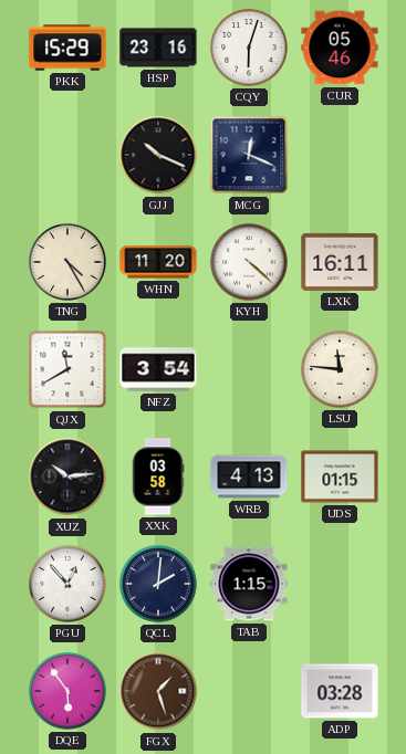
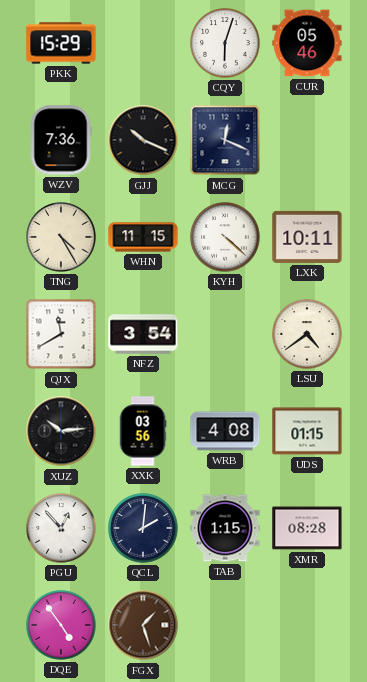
HSP: 23:16 -> none
WZV: none -> 7:36
WHN: 11:20 -> 11:15
LXK: 16:11 -> 10:11
LSU: 11:46 -> 4:39
XXK: 03:58 -> 03:56
WRB: 4:13 -> 4:08
XMR: none -> 08:28
DQE: 5:54 -> 4:54
ADP: 03:28 -> none
